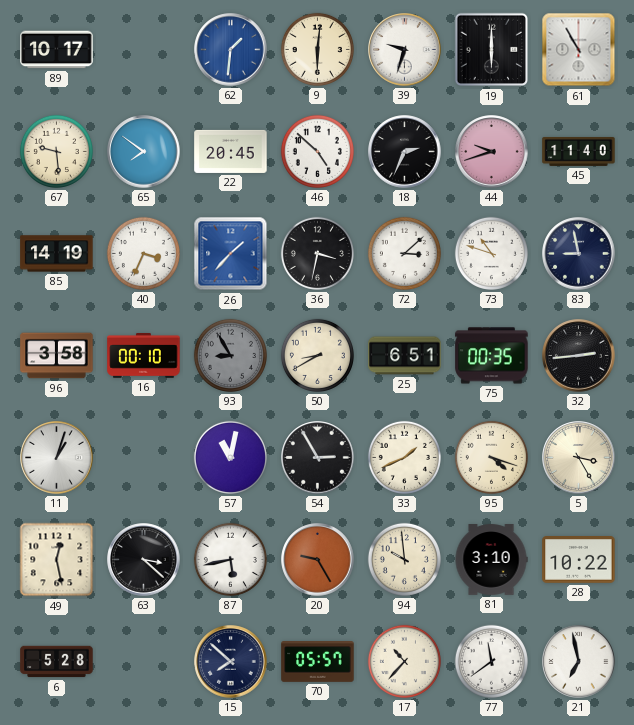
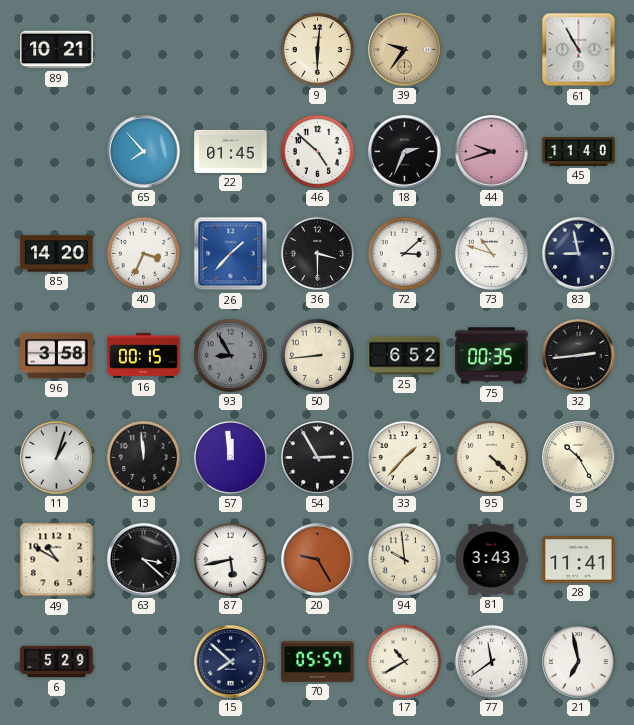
89: 10:17 -> 10:21
62: 1:31 -> none
39: 9:33 -> 9:36
39 dial: white -> champagne
19: 6:00 -> none
67: 9:29 -> none
65: 7:51 -> 7:53
22: 20:45 -> 01:45
85: 14:19 -> 14:20
36: 3:32 -> 3:30
16: 00:10 -> 00:15
50: 8:40 -> 8:44
25: 6:51 -> 6:52
13: none -> 11:59
57: 11:02 -> 11:59
33: 1:41 -> 1:37
95: 4:18 -> 4:22
5: 3:25 -> 10:25
49: 12:28 -> 10:50
81: 3:10 -> 3:43
28: 10:22 -> 11:41
6: 5:28 -> 5:29
17: 10:37 -> 10:40
